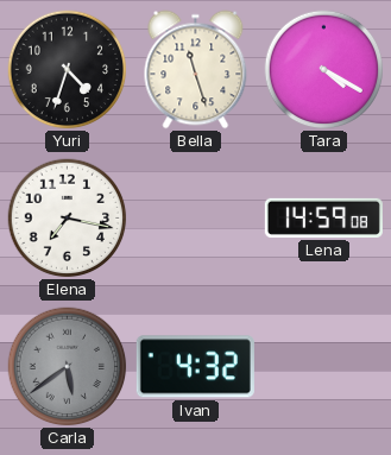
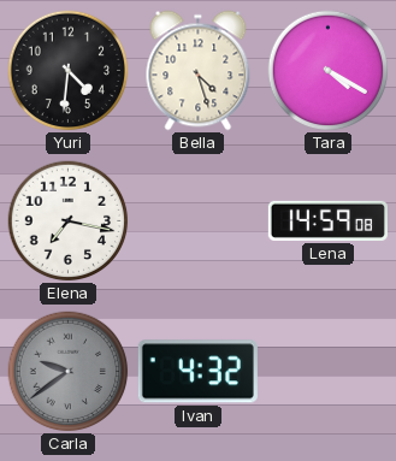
Yuri: 4:33 -> 4:31
Bella: 11:27 -> 4:27
Carla: 5:39 -> 9:39
